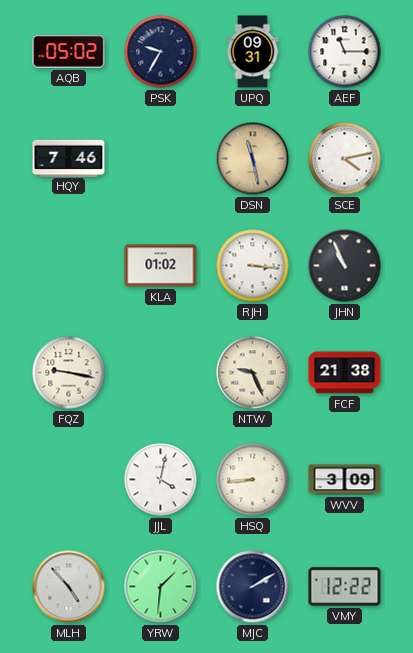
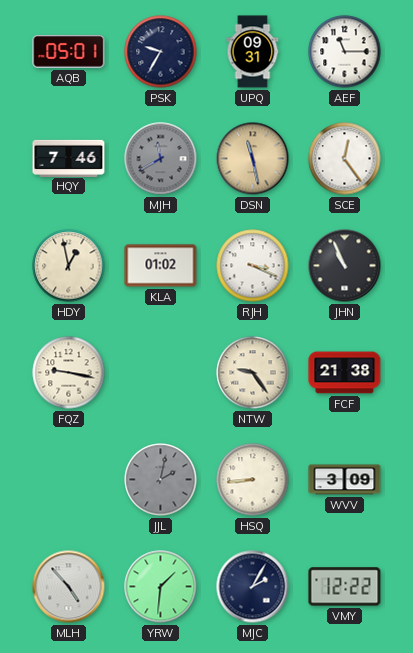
AQB: 05:02 -> 05:01
MJH: none -> 11:40
SCE: 4:13 -> 12:24
HDY: none -> 12:58
RJH: 3:16 -> 3:19
NTW: 9:26 -> 9:24
JJL: 4:02 -> 2:02
JJL dial: white -> grey
MJC: 2:10 -> 2:05
